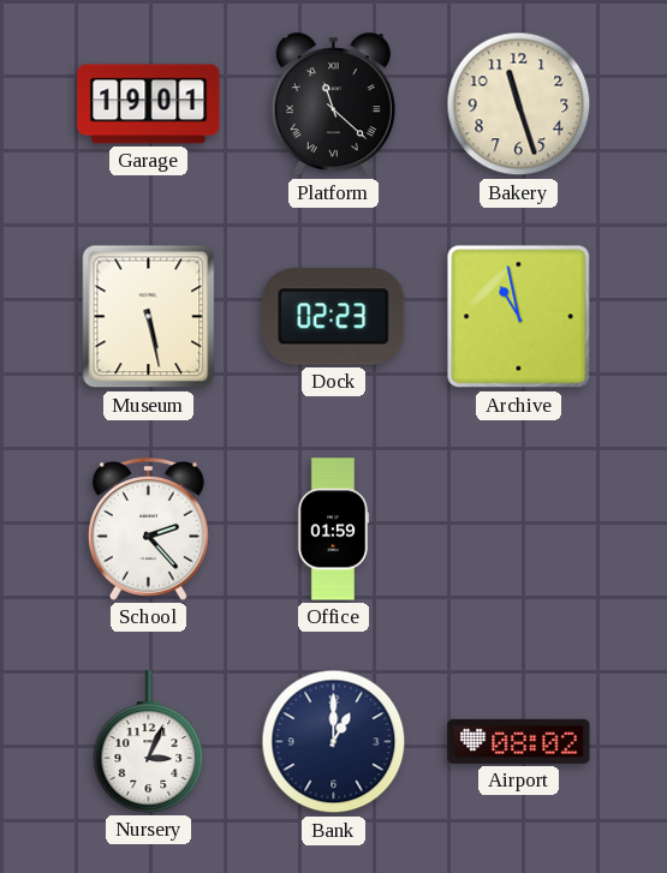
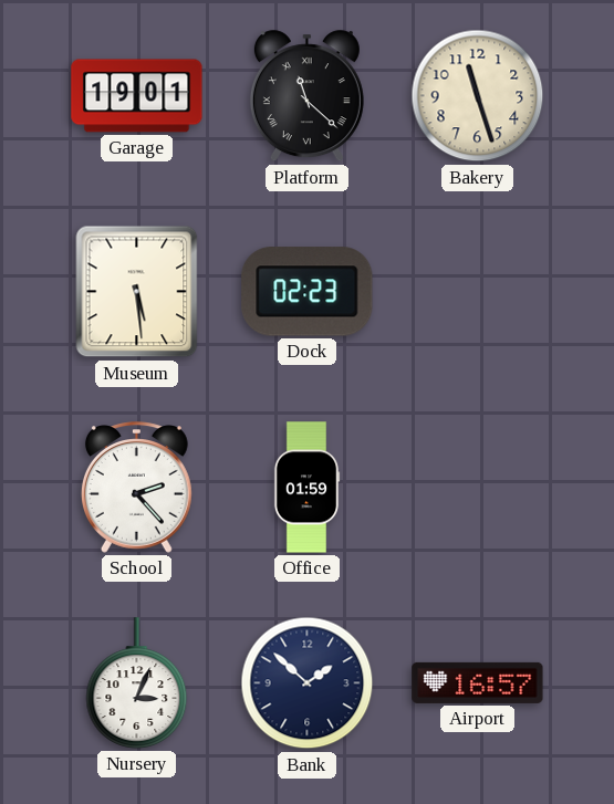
Museum: 5:28 -> 5:29
Archive: 10:58 -> none
Bank: 1:00 -> 1:52
Airport: 08:02 -> 16:57
